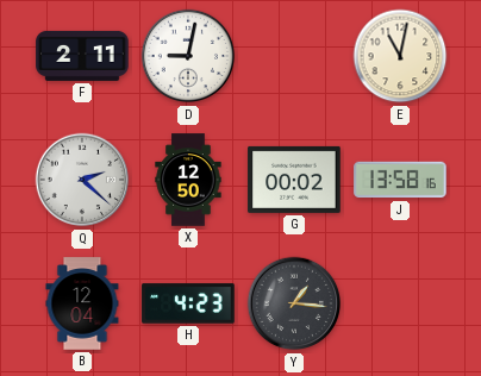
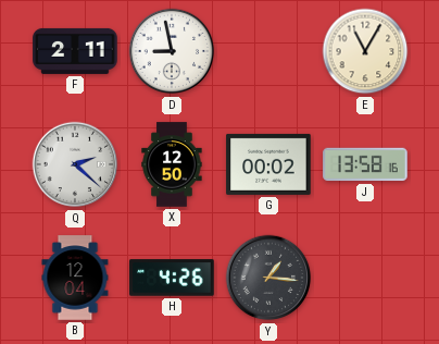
D: 9:02 -> 8:58
E: 11:02 -> 11:05
H: 4:23 -> 4:26
